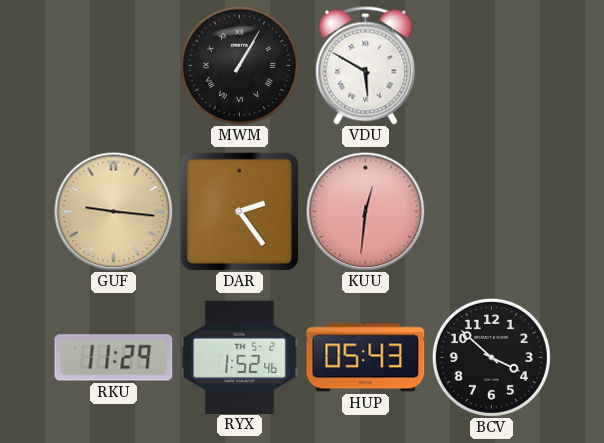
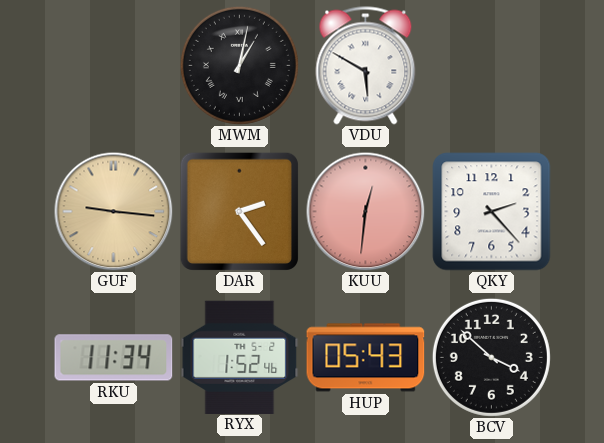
MWM: 1:05 -> 1:02
QKY: none -> 2:23
RKU: 11:29 -> 11:34
